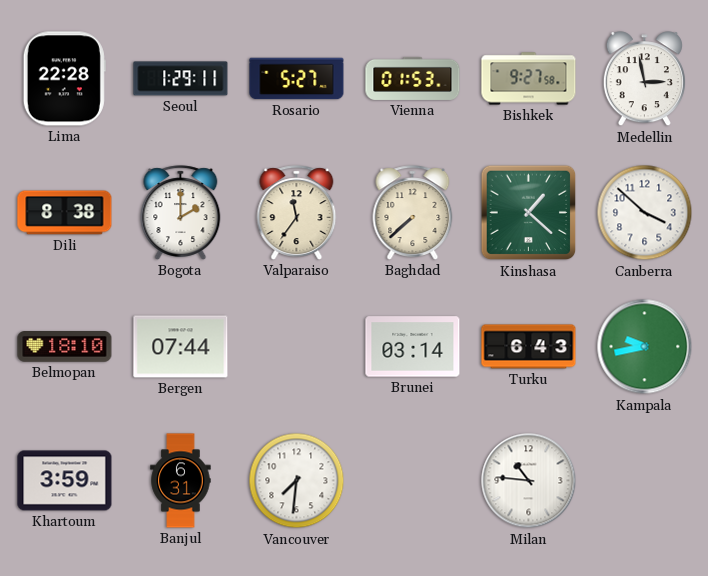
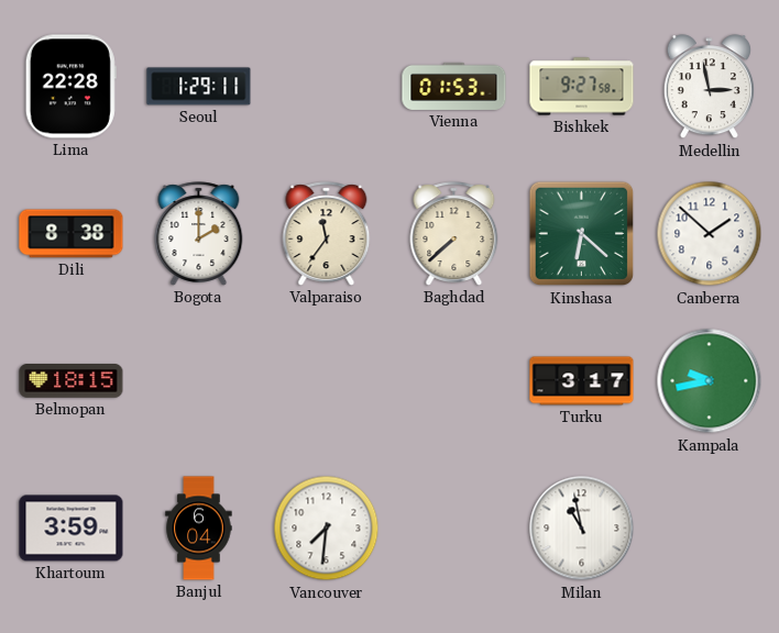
Rosario: 5:27 -> none
Kinshasa: 1:22 -> 6:22
Canberra: 3:52 -> 1:52
Belmopan: 18:10 -> 18:15
Bergen: 07:44 -> none
Brunei: 03:14 -> none
Turku: 6:43 -> 3:17
Banjul: 6:31 -> 6:04
Milan: 10:46 -> 10:58
